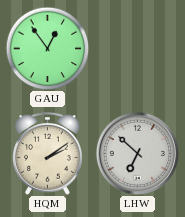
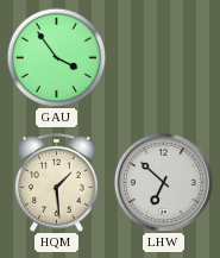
GAU: 12:54 -> 3:54
HQM: 2:09 -> 1:29
